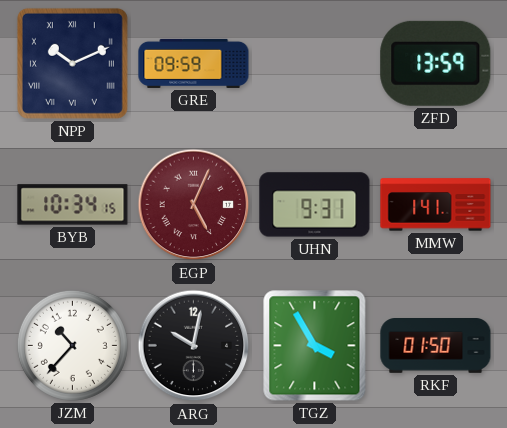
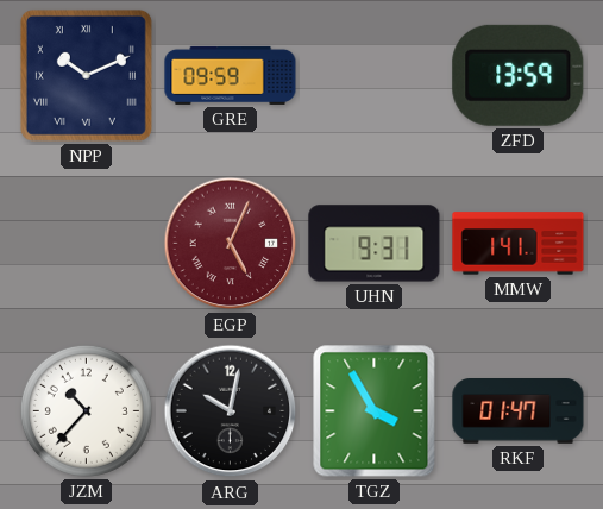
BYB: 10:34 -> none
RKF: 01:50 -> 01:47
